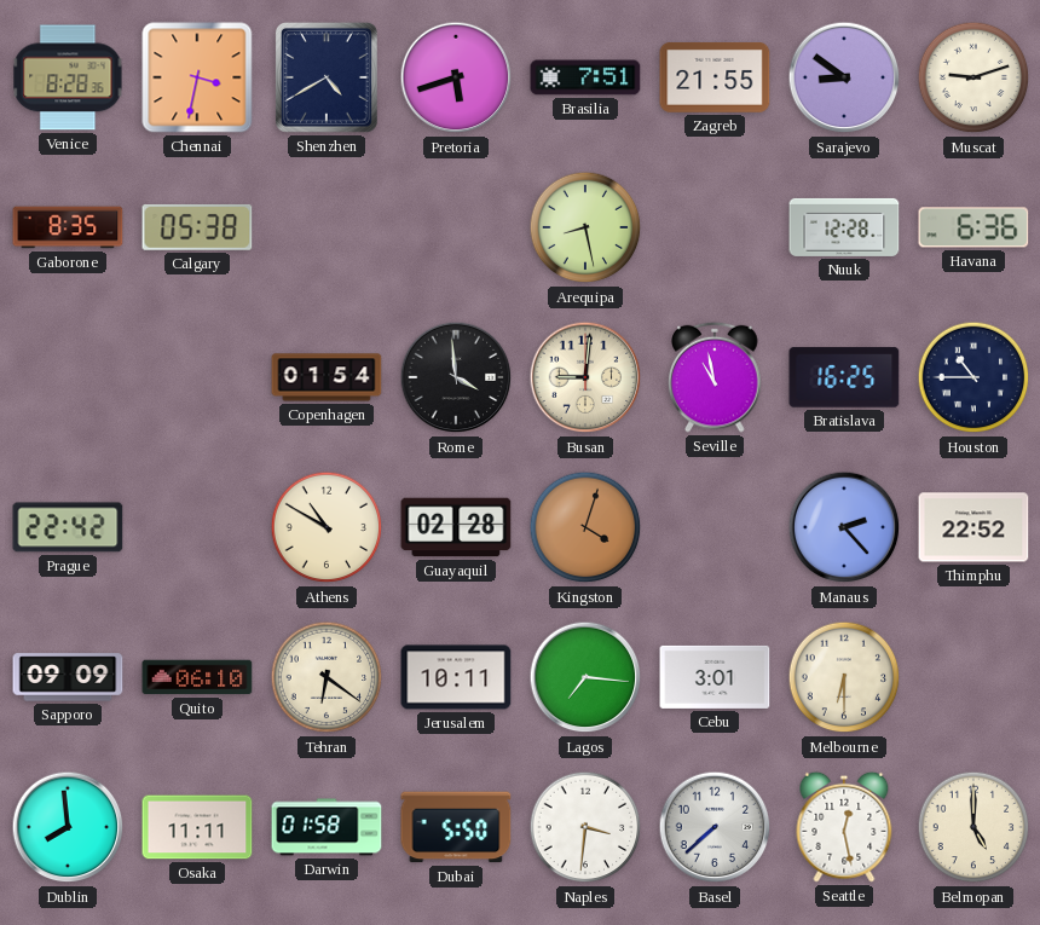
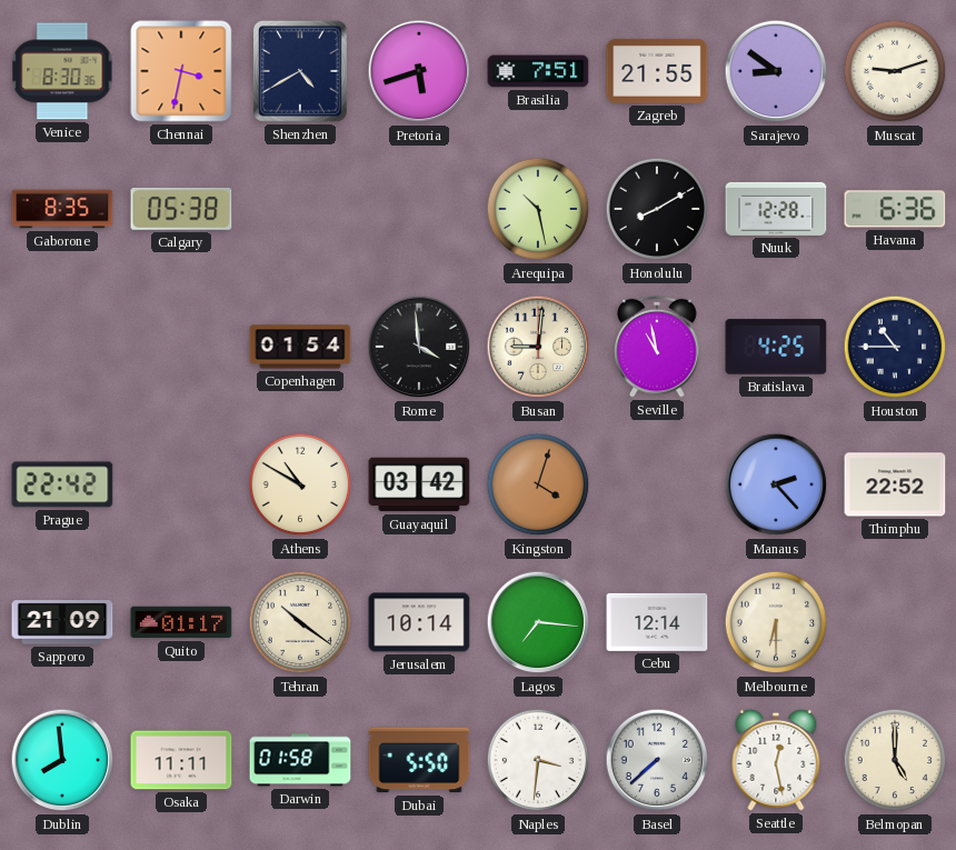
Venice: 8:28 -> 8:30
Arequipa: 8:28 -> 10:28
Honolulu: none -> 8:10
Bratislava: 16:25 -> 4:25
Guayaquil: 02:28 -> 03:42
Sapporo: 09:09 -> 21:09
Quito: 06:10 -> 01:17
Tehran: 6:21 -> 10:21
Jerusalem: 10:11 -> 10:14
Cebu: 3:01 -> 12:14
